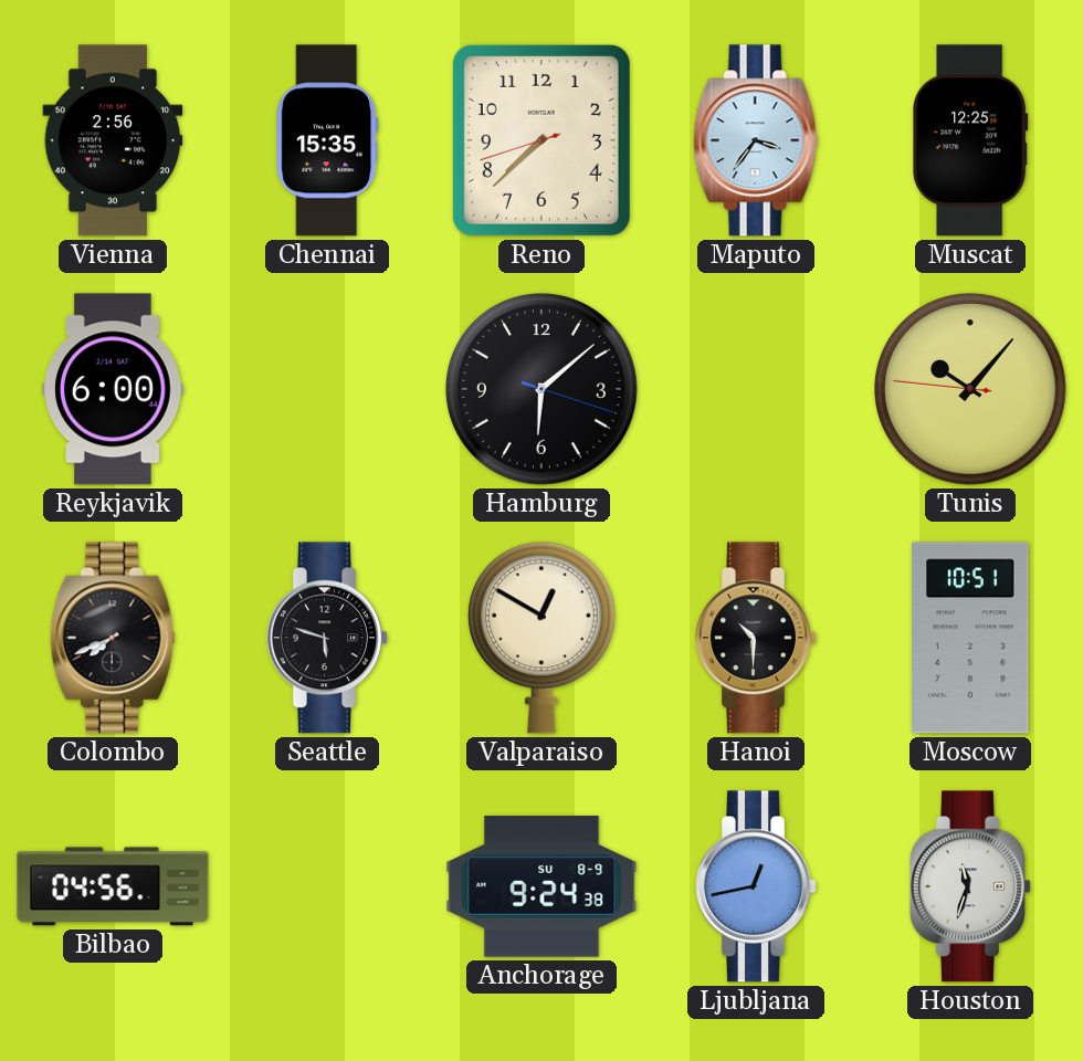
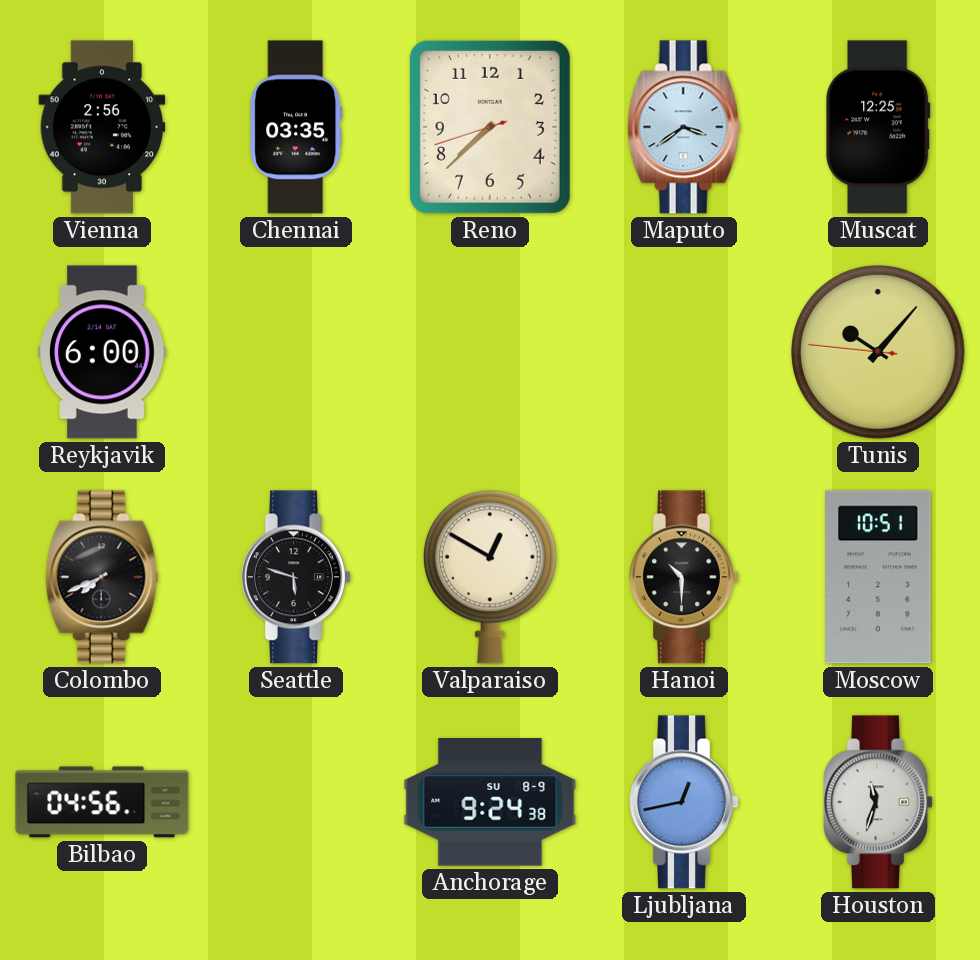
Chennai: 15:35 -> 03:35
Maputo: 3:36 -> 3:39
Hamburg: 6:08 -> none
